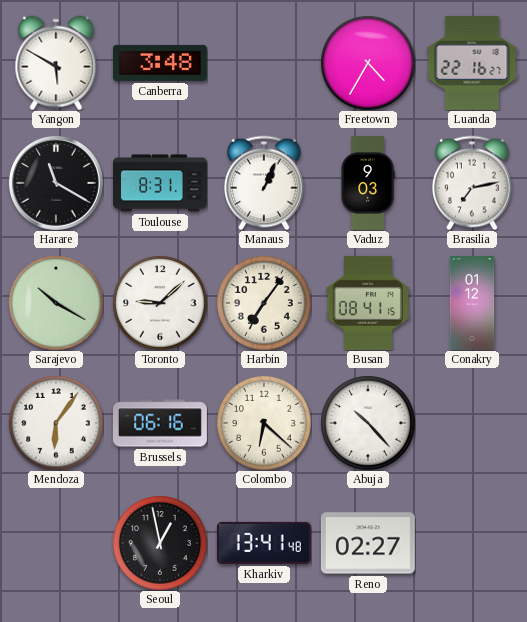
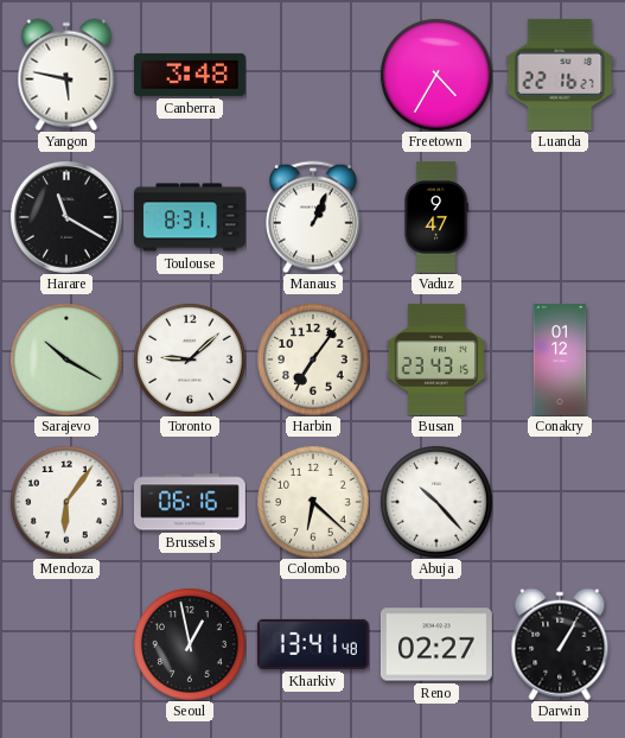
Yangon: 5:50 -> 5:47
Vaduz: 9:03 -> 9:47
Brasilia: 7:13 -> none
Busan: 08:41 -> 23:43
Darwin: none -> 1:05
